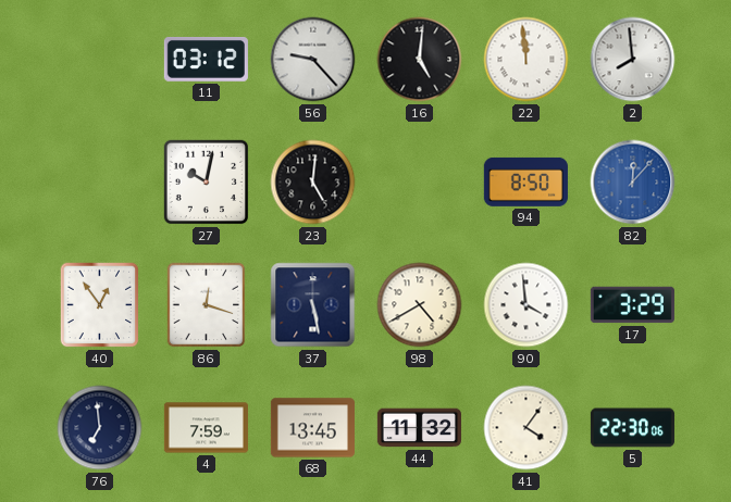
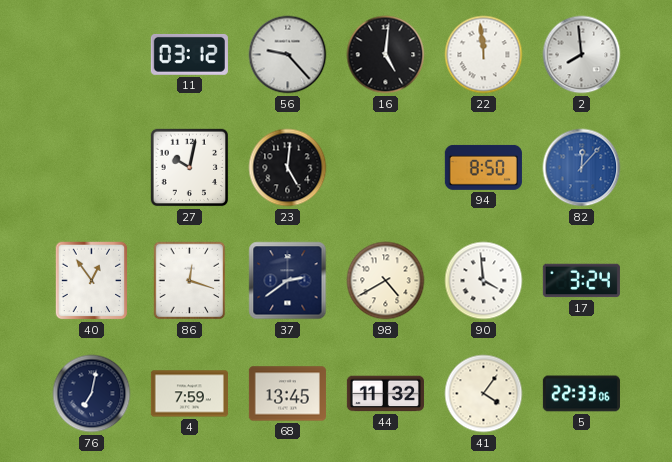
37: 5:28 -> 2:39
17: 3:29 -> 3:24
76: 6:59 -> 7:02
5: 22:30 -> 22:33
